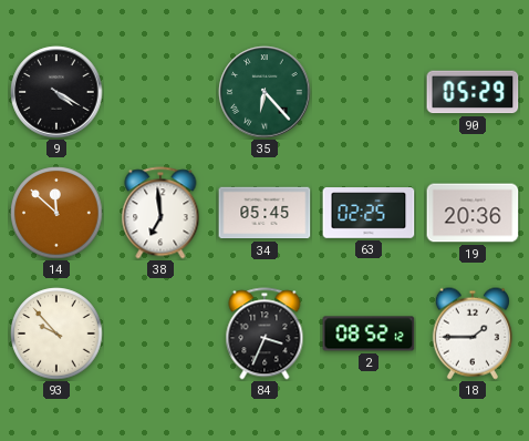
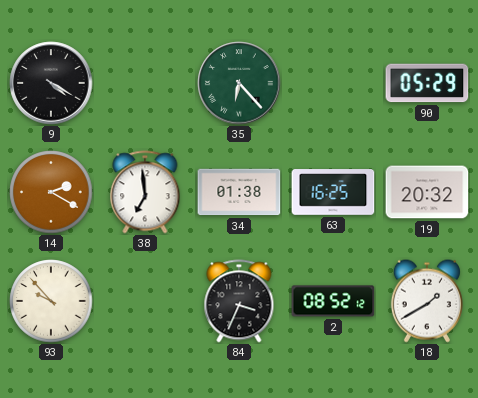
14: 11:52 -> 2:20
34: 05:45 -> 01:38
63: 02:25 -> 16:25
19: 20:36 -> 20:32
18: 1:45 -> 1:40
